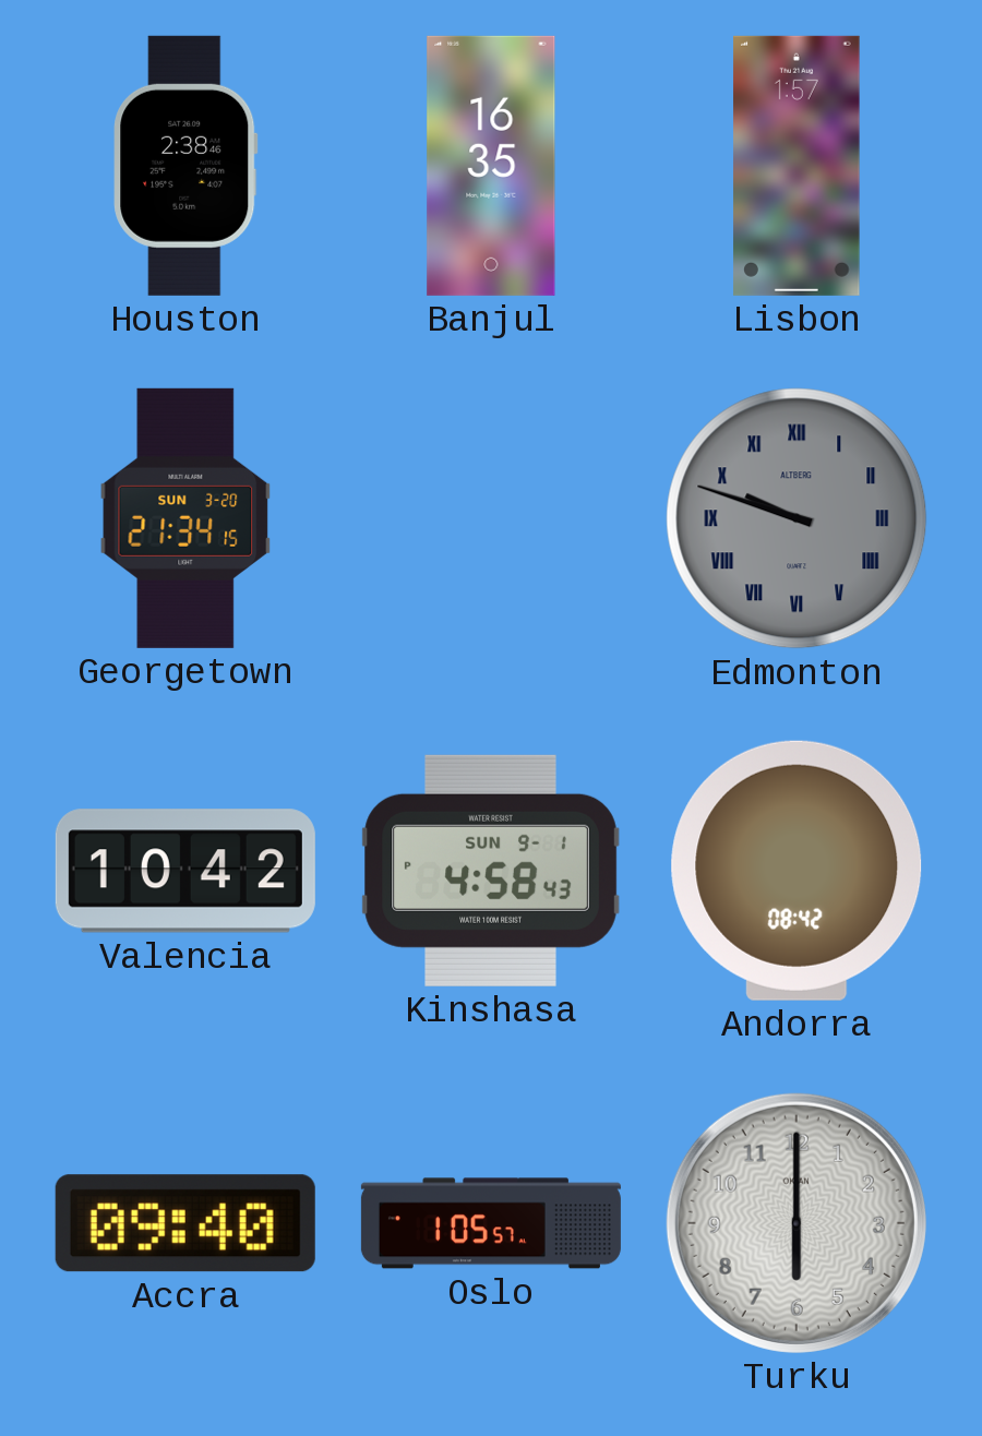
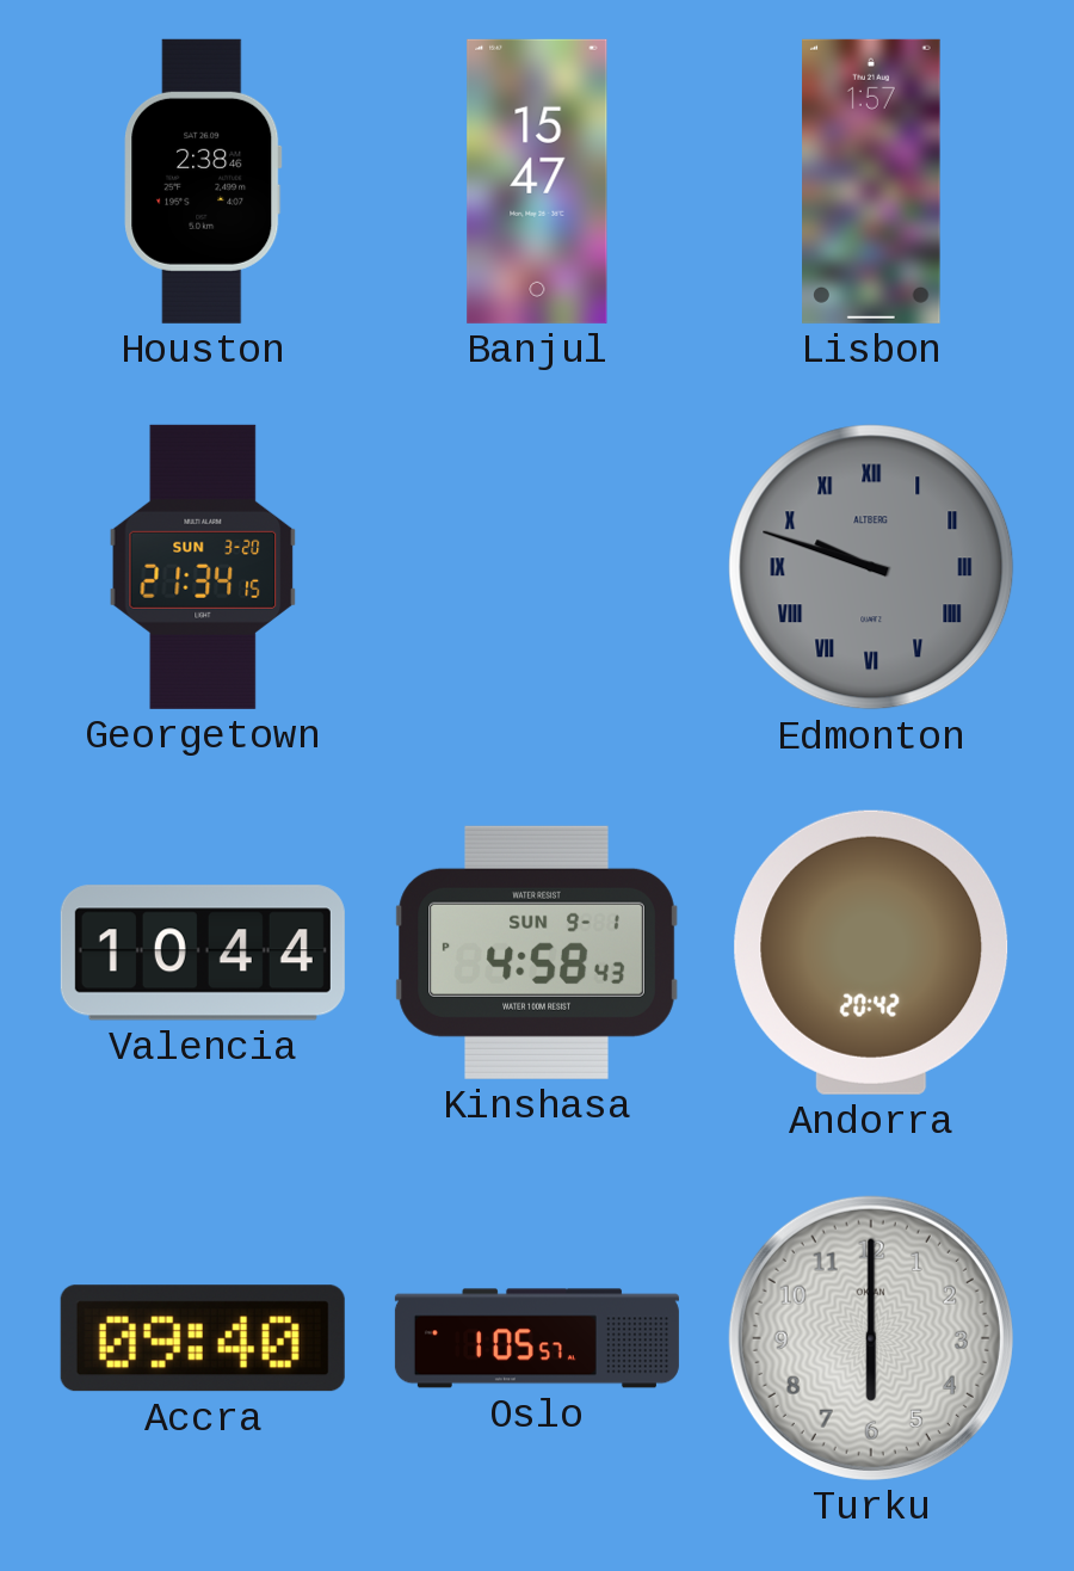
Banjul: 16:35 -> 15:47
Valencia: 10:42 -> 10:44
Andorra: 08:42 -> 20:42
